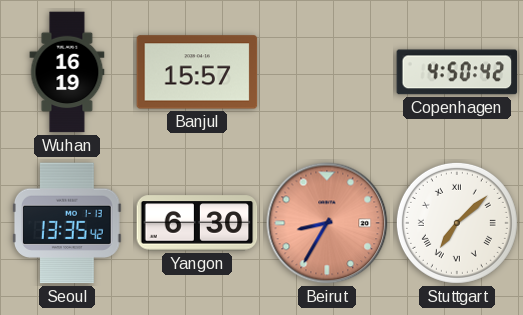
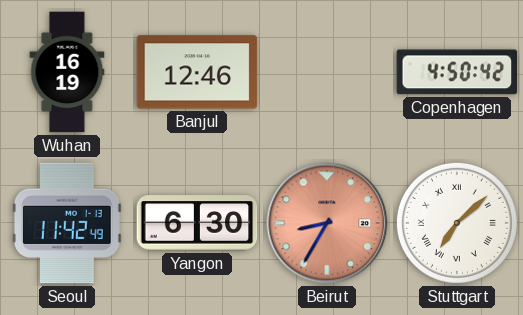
Banjul: 15:57 -> 12:46
Seoul: 13:35 -> 11:42
